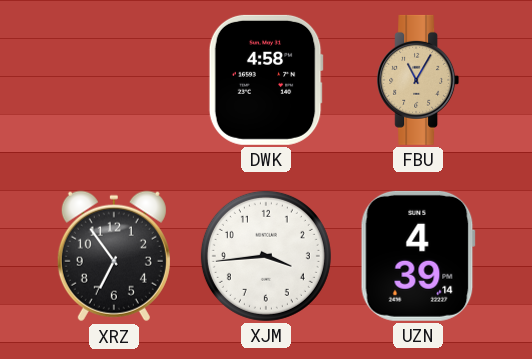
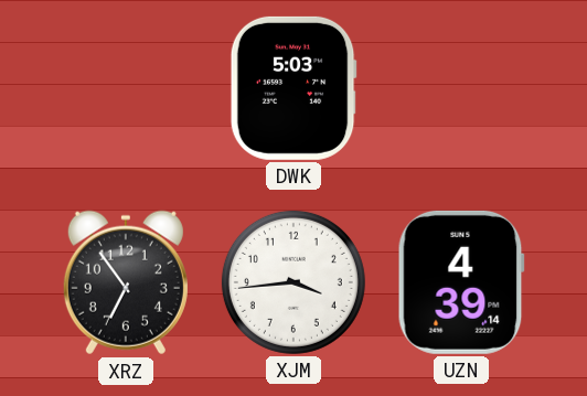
DWK: 4:58 -> 5:03
FBU: 11:05 -> none
